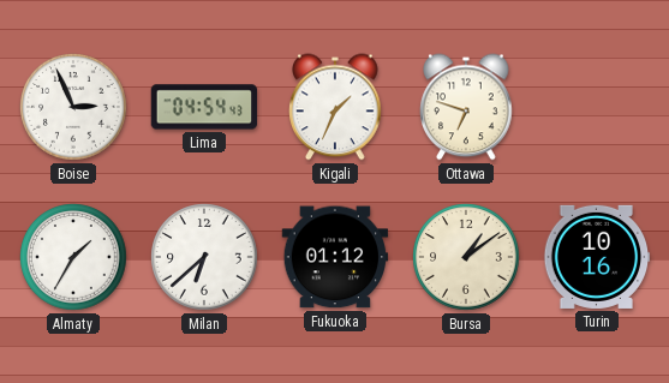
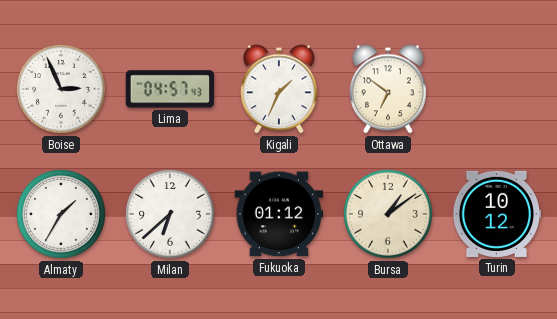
Lima: 04:54 -> 04:57
Ottawa: 6:48 -> 6:51
Turin: 10:16 -> 10:12
